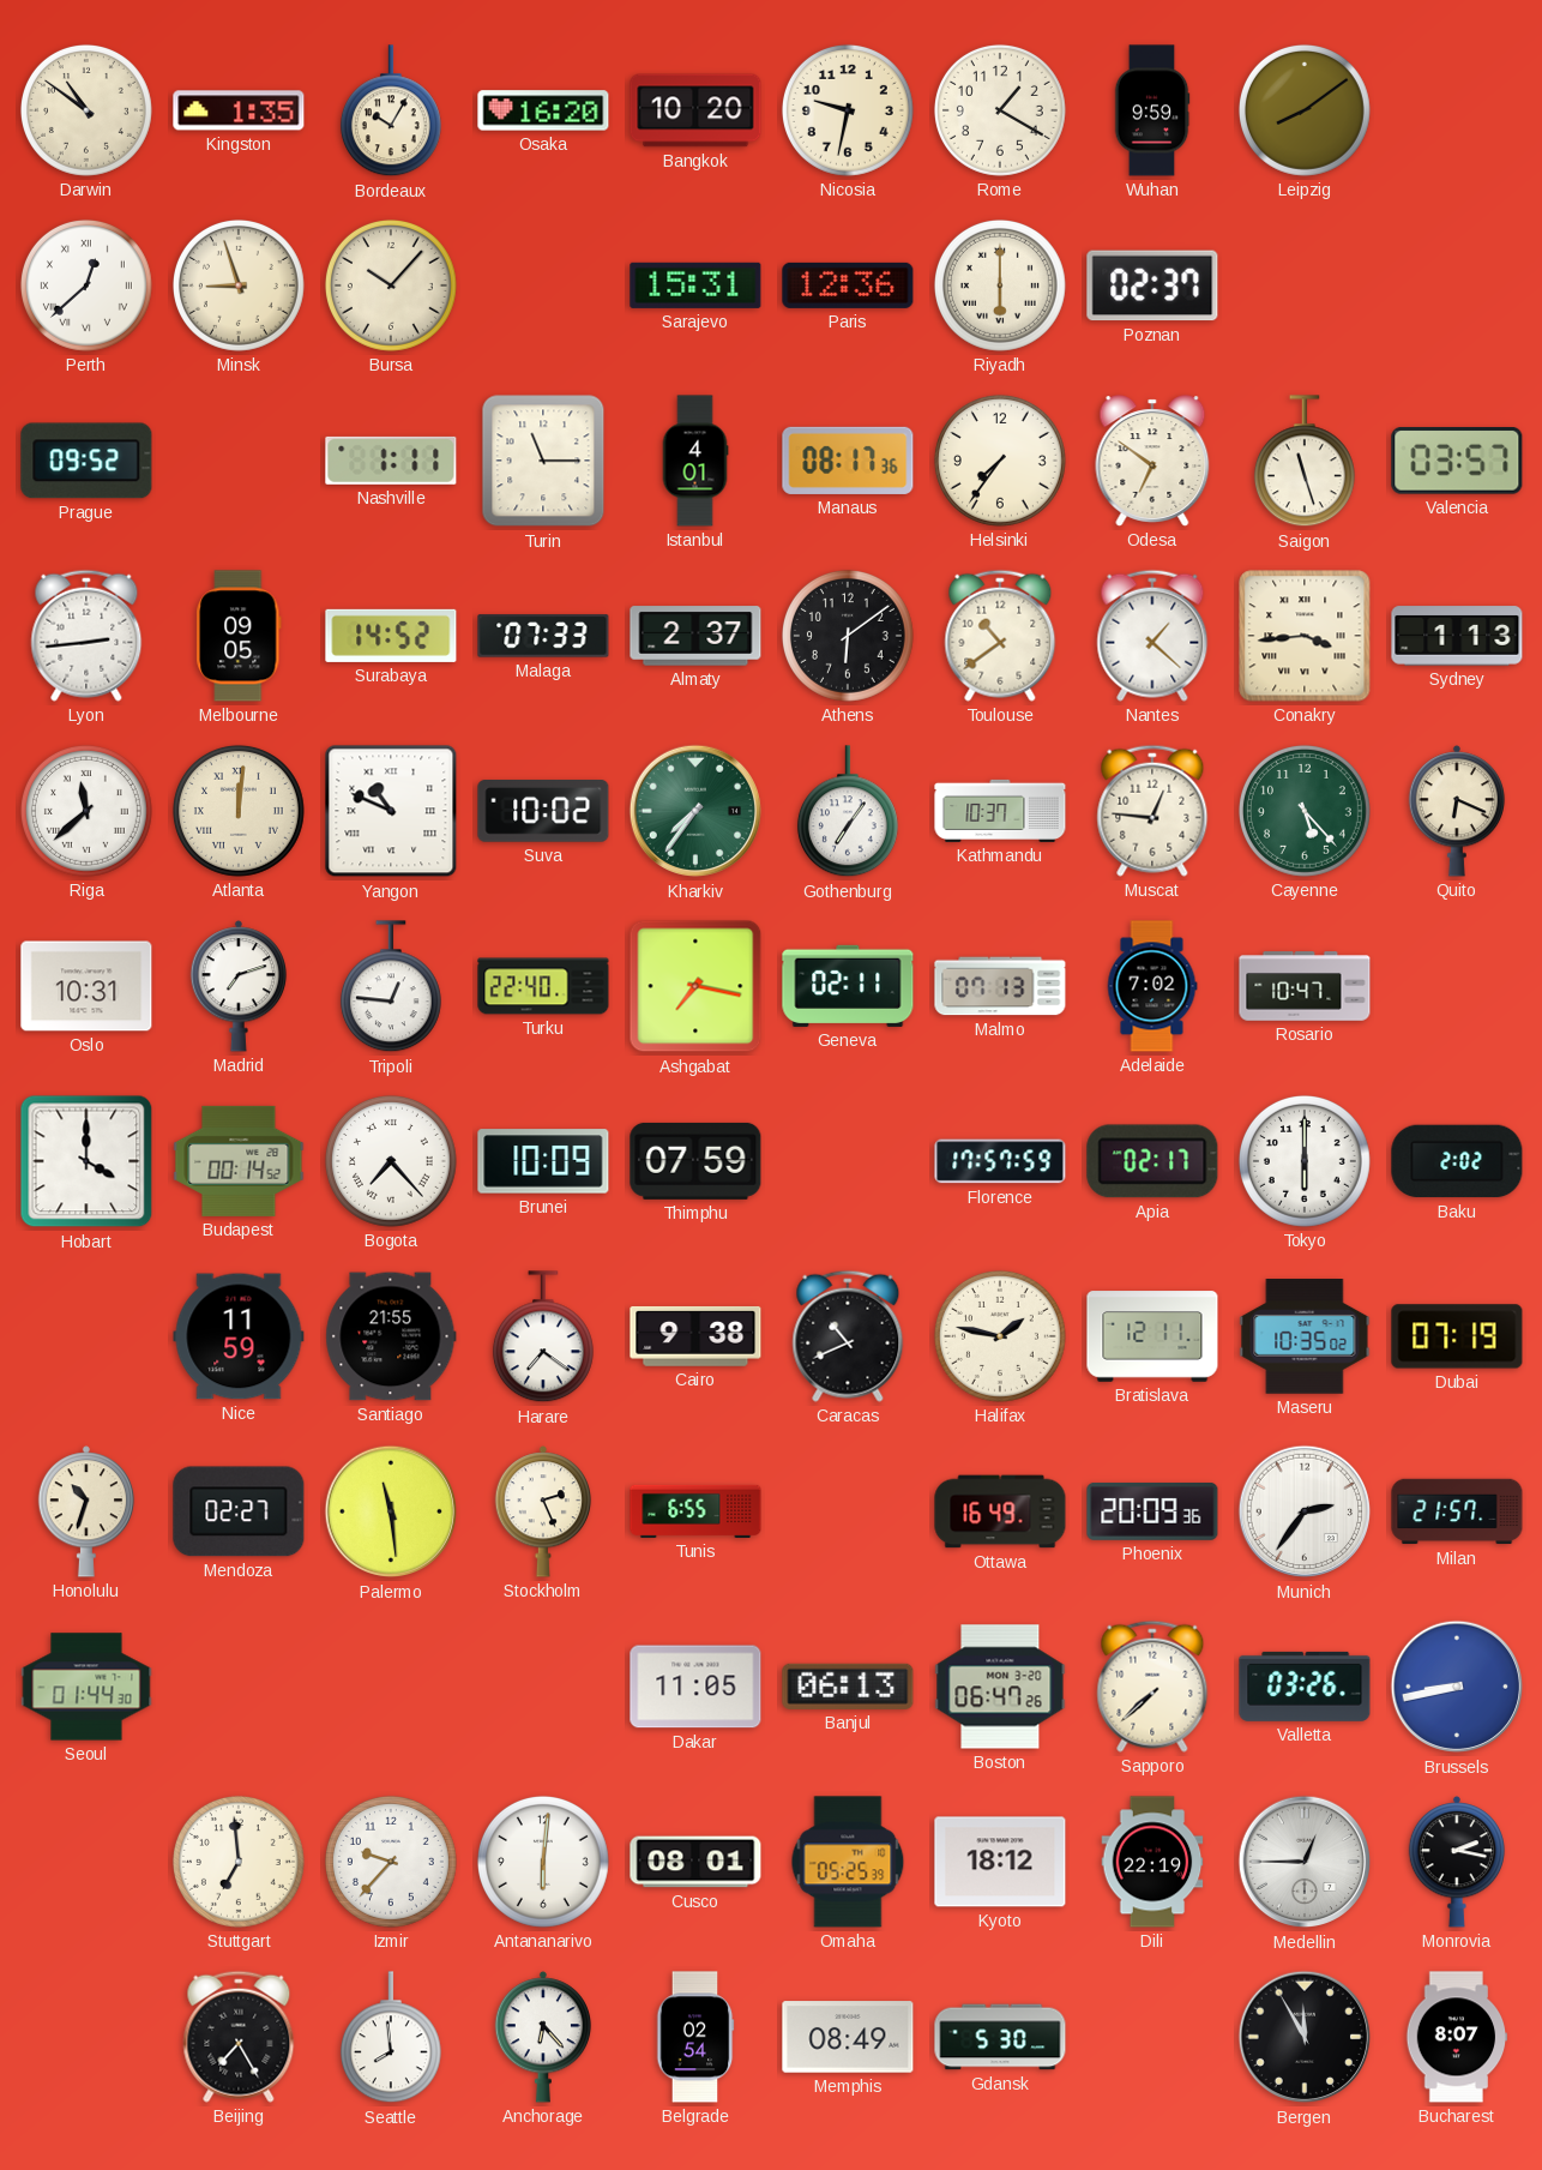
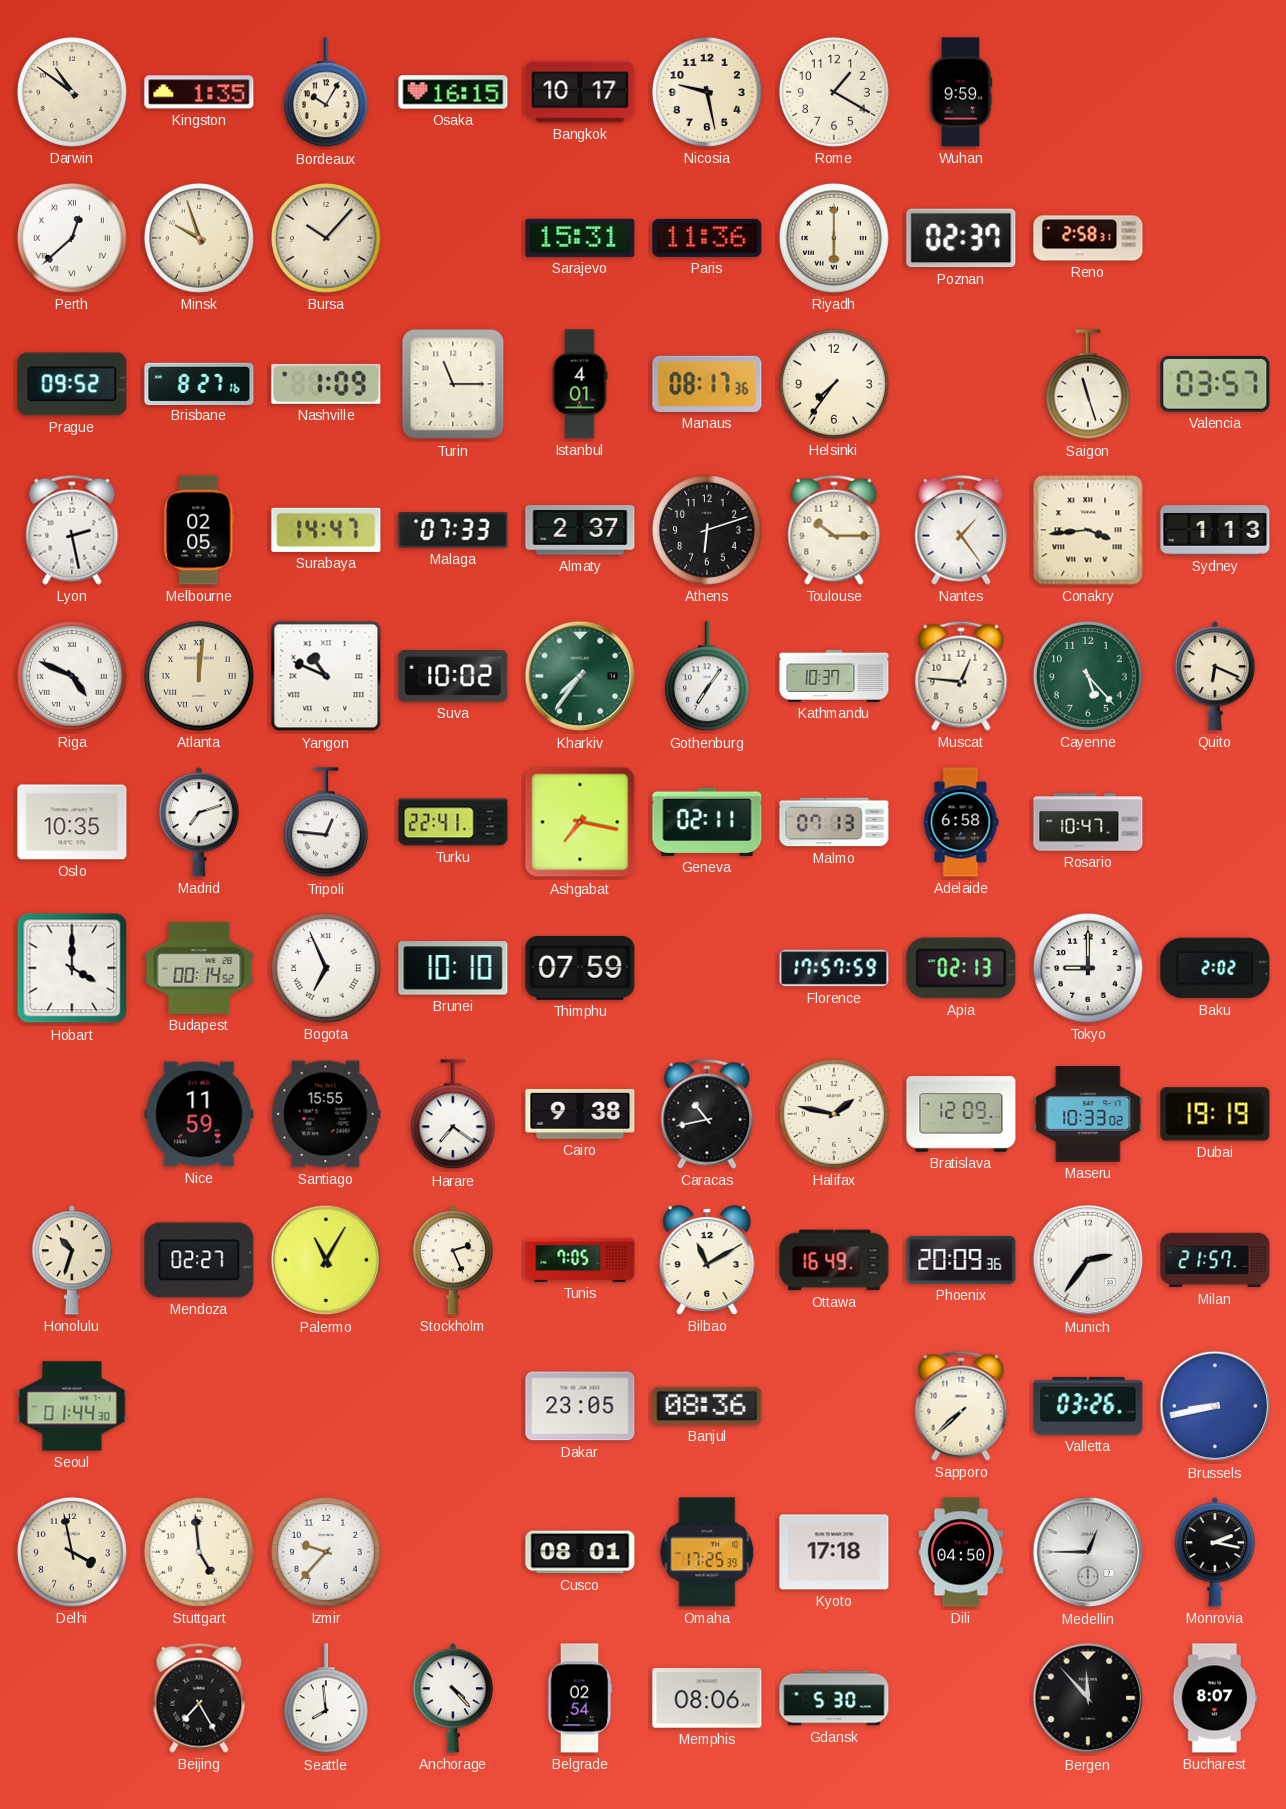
Osaka: 16:20 -> 16:15
Bangkok: 10:20 -> 10:17
Nicosia: 9:32 -> 9:28
Leipzig: 8:09 -> none
Minsk: 8:57 -> 9:57
Paris: 12:36 -> 11:36
Reno: none -> 2:58
Brisbane: none -> 8:27
Nashville: 1:11 -> 1:09
Odesa: 6:51 -> none
Lyon: 2:44 -> 2:28
Melbourne: 09:05 -> 02:05
Surabaya: 14:52 -> 14:47
Athens: 6:09 -> 6:12
Toulouse: 10:39 -> 10:15
Nantes: 1:22 -> 1:24
Riga: 11:38 -> 4:49
Oslo: 10:31 -> 10:35
Turku: 22:40 -> 22:41
Adelaide: 7:02 -> 6:58
Bogota: 7:23 -> 6:56
Brunei: 10:09 -> 10:10
Apia: 02:17 -> 02:13
Tokyo: 6:00 -> 9:00
Santiago: 21:55 -> 15:55
Caracas: 10:41 -> 10:43
Bratislava: 12:11 -> 12:09
Maseru: 10:35 -> 10:33
Dubai: 07:19 -> 19:19
Palermo: 11:29 -> 11:05
Tunis: 6:55 -> 7:05
Bilbao: none -> 11:10
Dakar: 11:05 -> 23:05
Banjul: 06:13 -> 08:36
Boston: 06:47 -> none
Delhi: none -> 3:58
Stuttgart: 6:59 -> 4:59
Antananarivo: 6:01 -> none
Omaha: 05:25 -> 17:25
Kyoto: 18:12 -> 17:18
Dili: 22:19 -> 04:50
Anchorage: 6:23 -> 4:23
Memphis: 08:49 -> 08:06
Bergen: 11:55 -> 11:53
